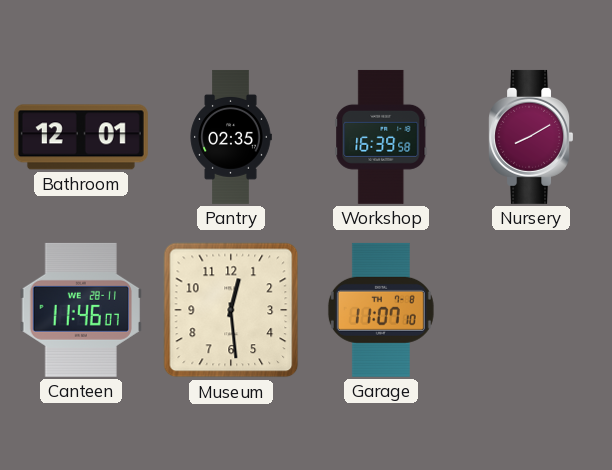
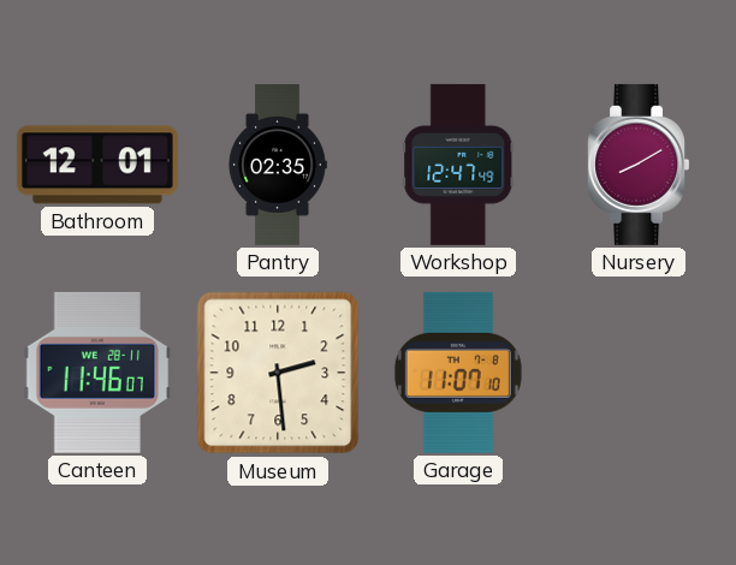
Workshop: 16:39 -> 12:47
Museum: 12:29 -> 2:29
